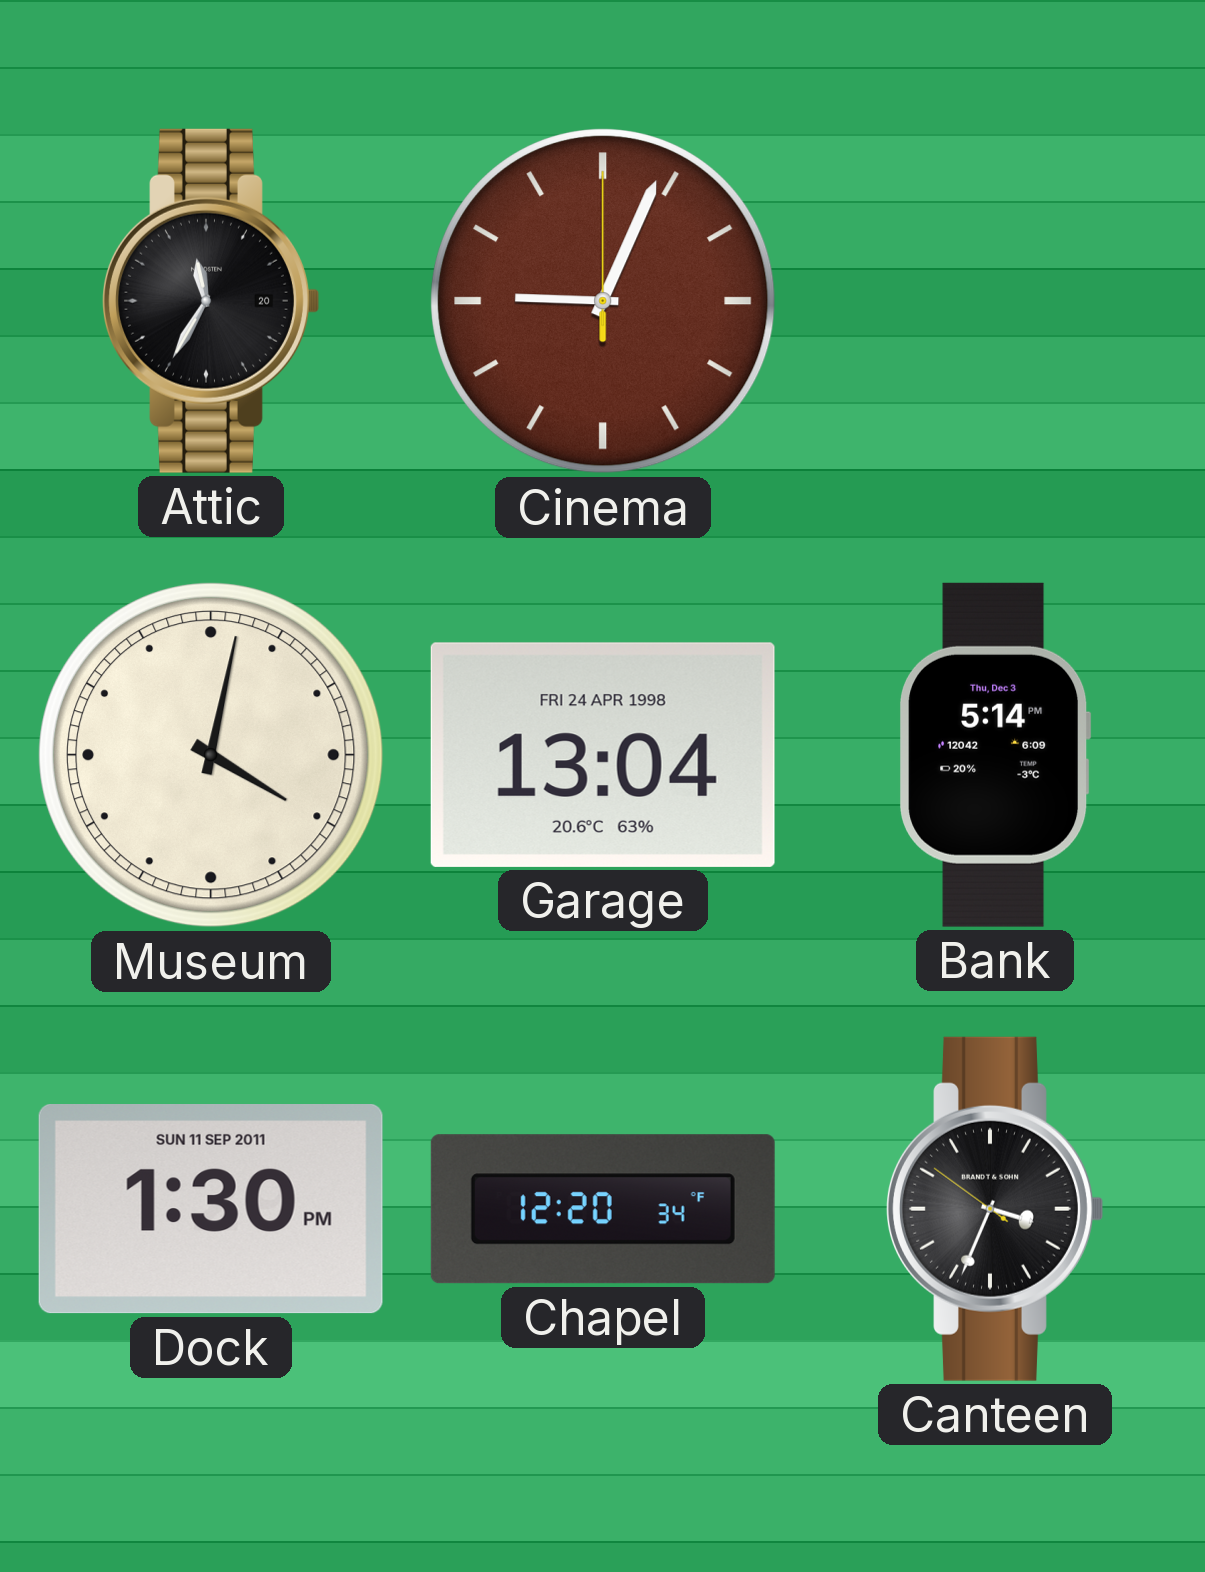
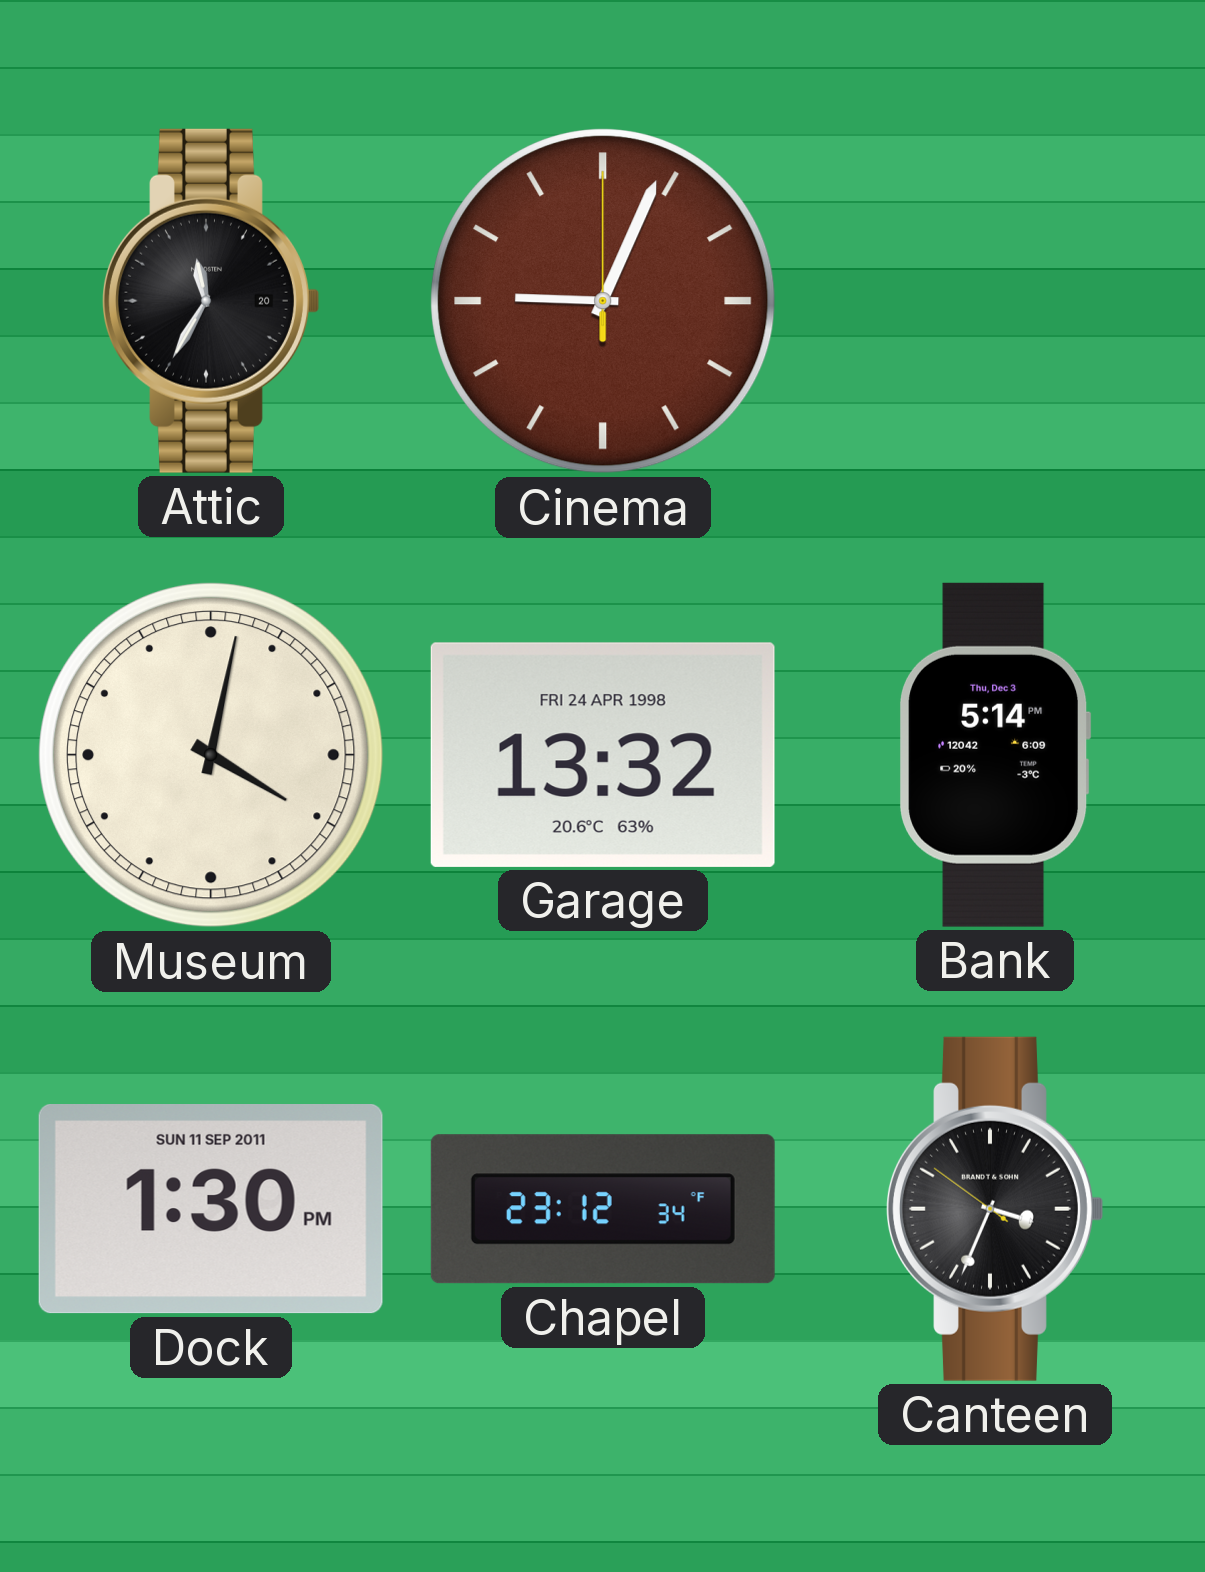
Garage: 13:04 -> 13:32
Chapel: 12:20 -> 23:12
